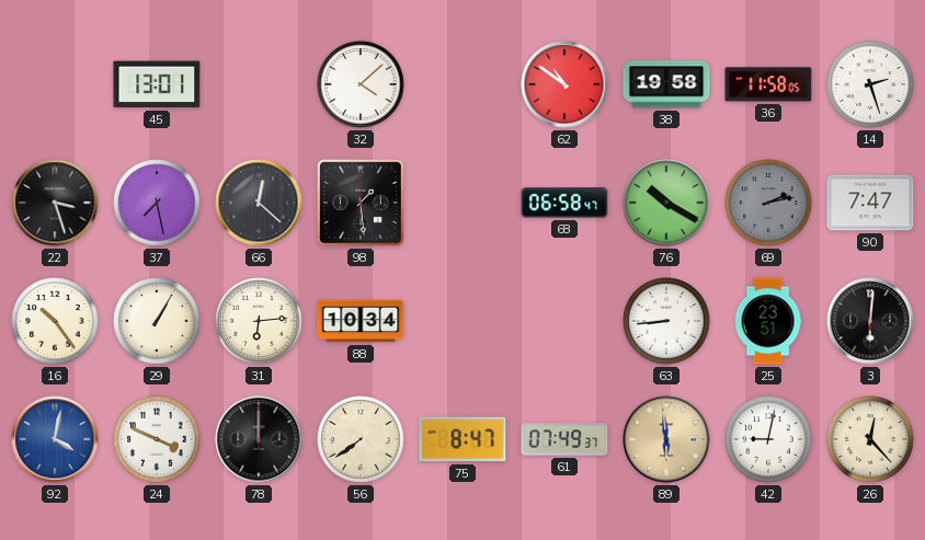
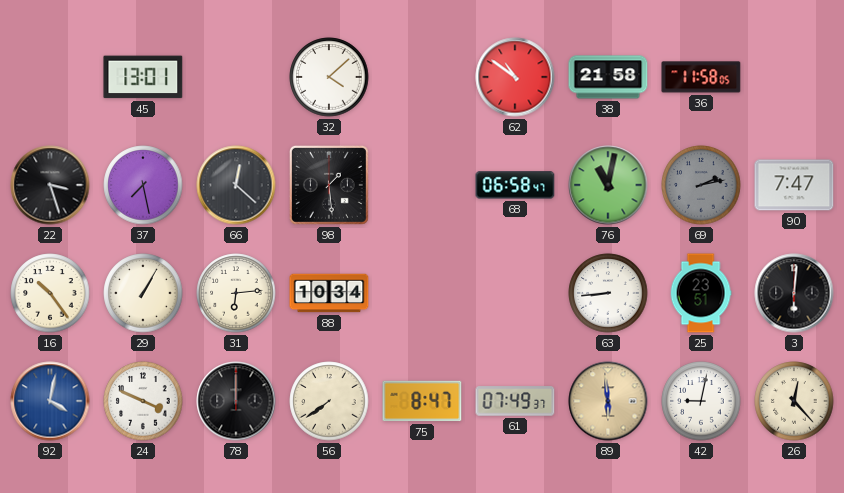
38: 19:58 -> 21:58
14: 2:27 -> none
76: 10:20 -> 11:02
